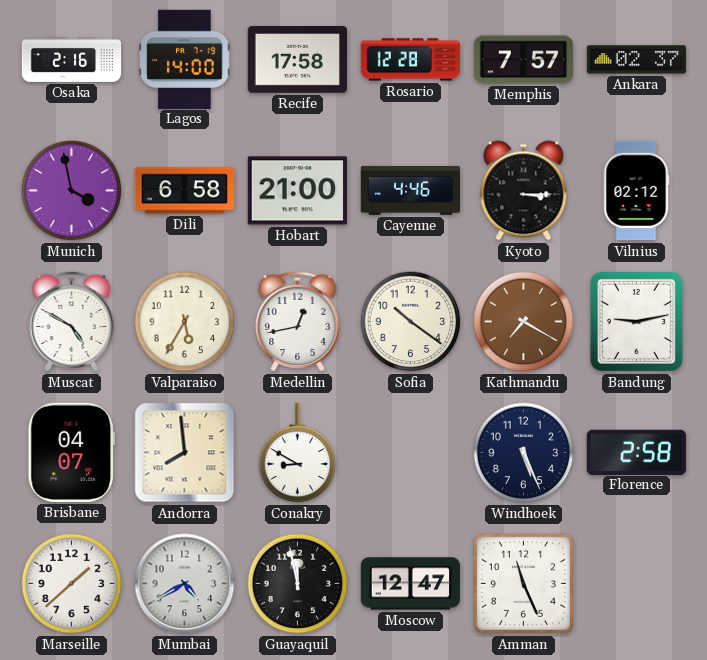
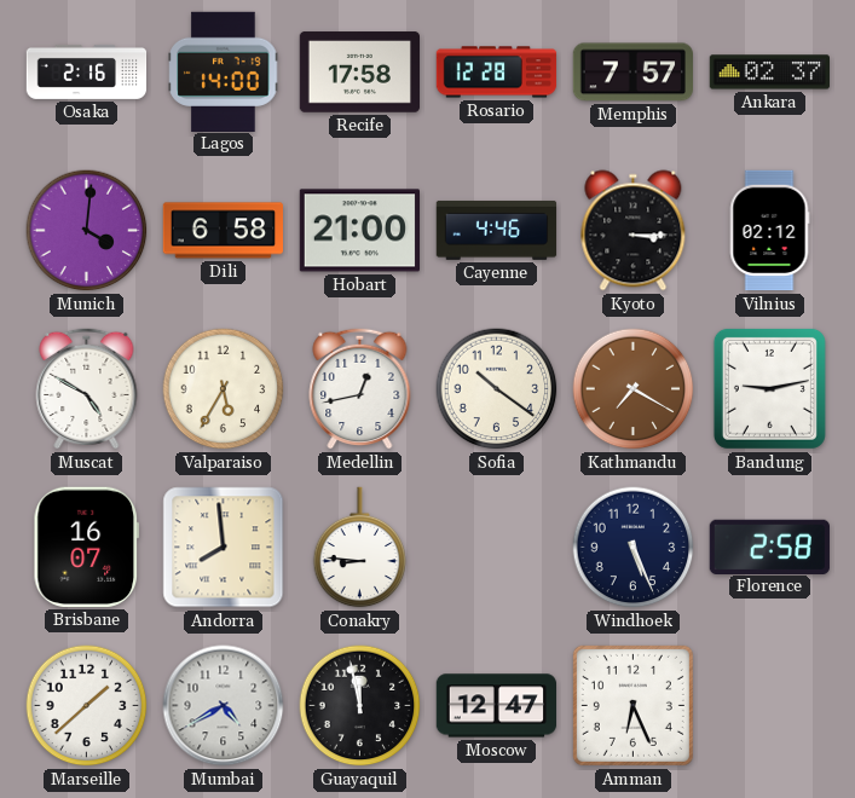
Munich: 3:58 -> 4:01
Brisbane: 04:07 -> 16:07
Conakry: 8:50 -> 8:46
Amman: 11:26 -> 6:26
